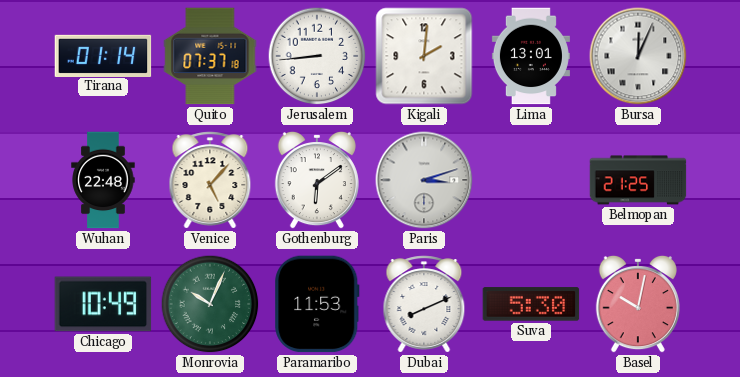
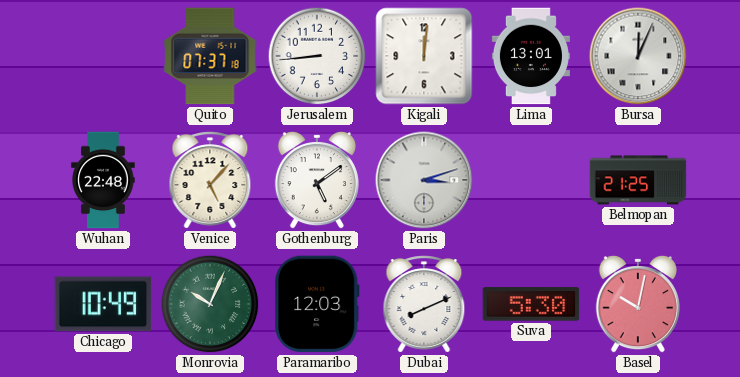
Tirana: 01:14 -> none
Kigali: 2:01 -> 12:01
Gothenburg: 6:09 -> 5:09
Paramaribo: 11:53 -> 12:03
